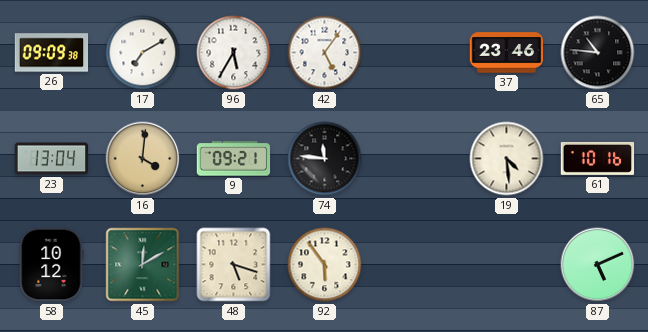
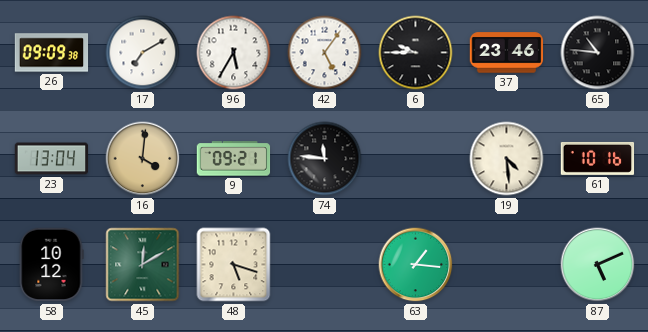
6: none -> 9:45
92: 5:54 -> none
63: none -> 1:16
